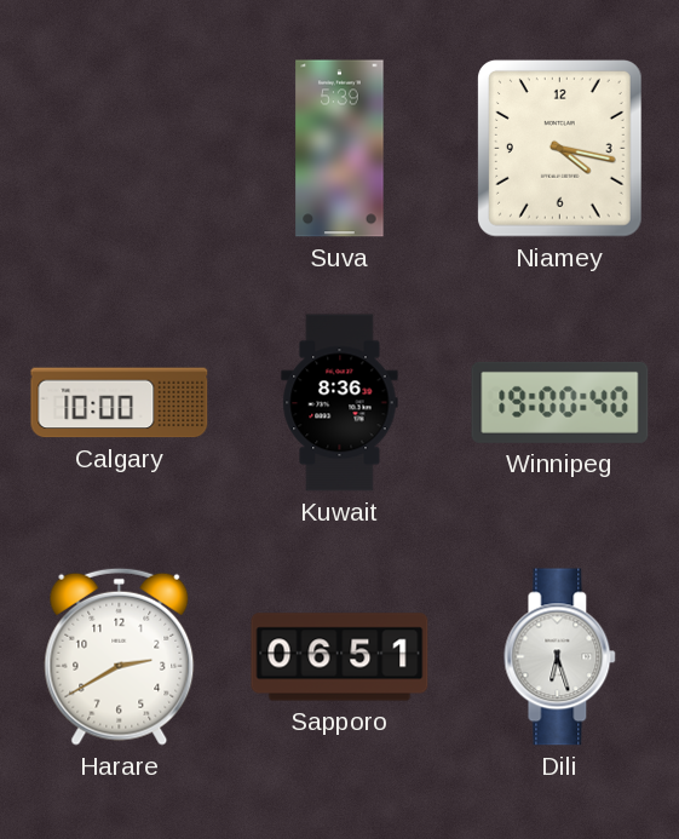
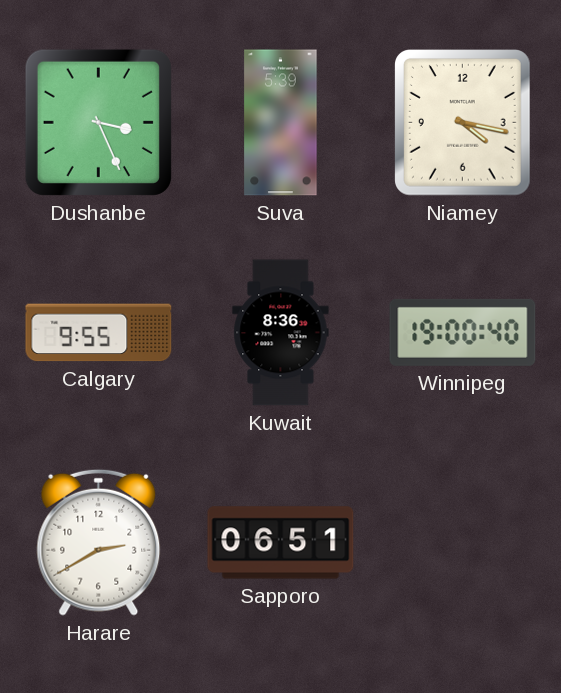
Dushanbe: none -> 3:26
Calgary: 10:00 -> 9:55
Dili: 6:27 -> none
